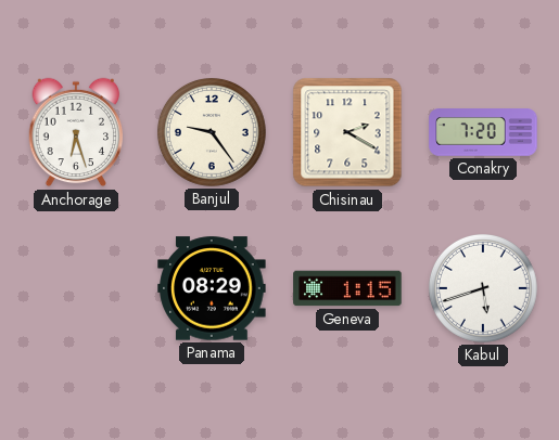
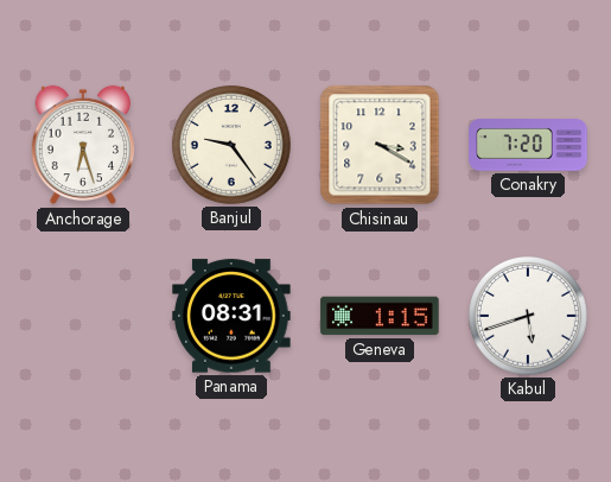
Chisinau: 2:20 -> 3:20
Panama: 08:29 -> 08:31
